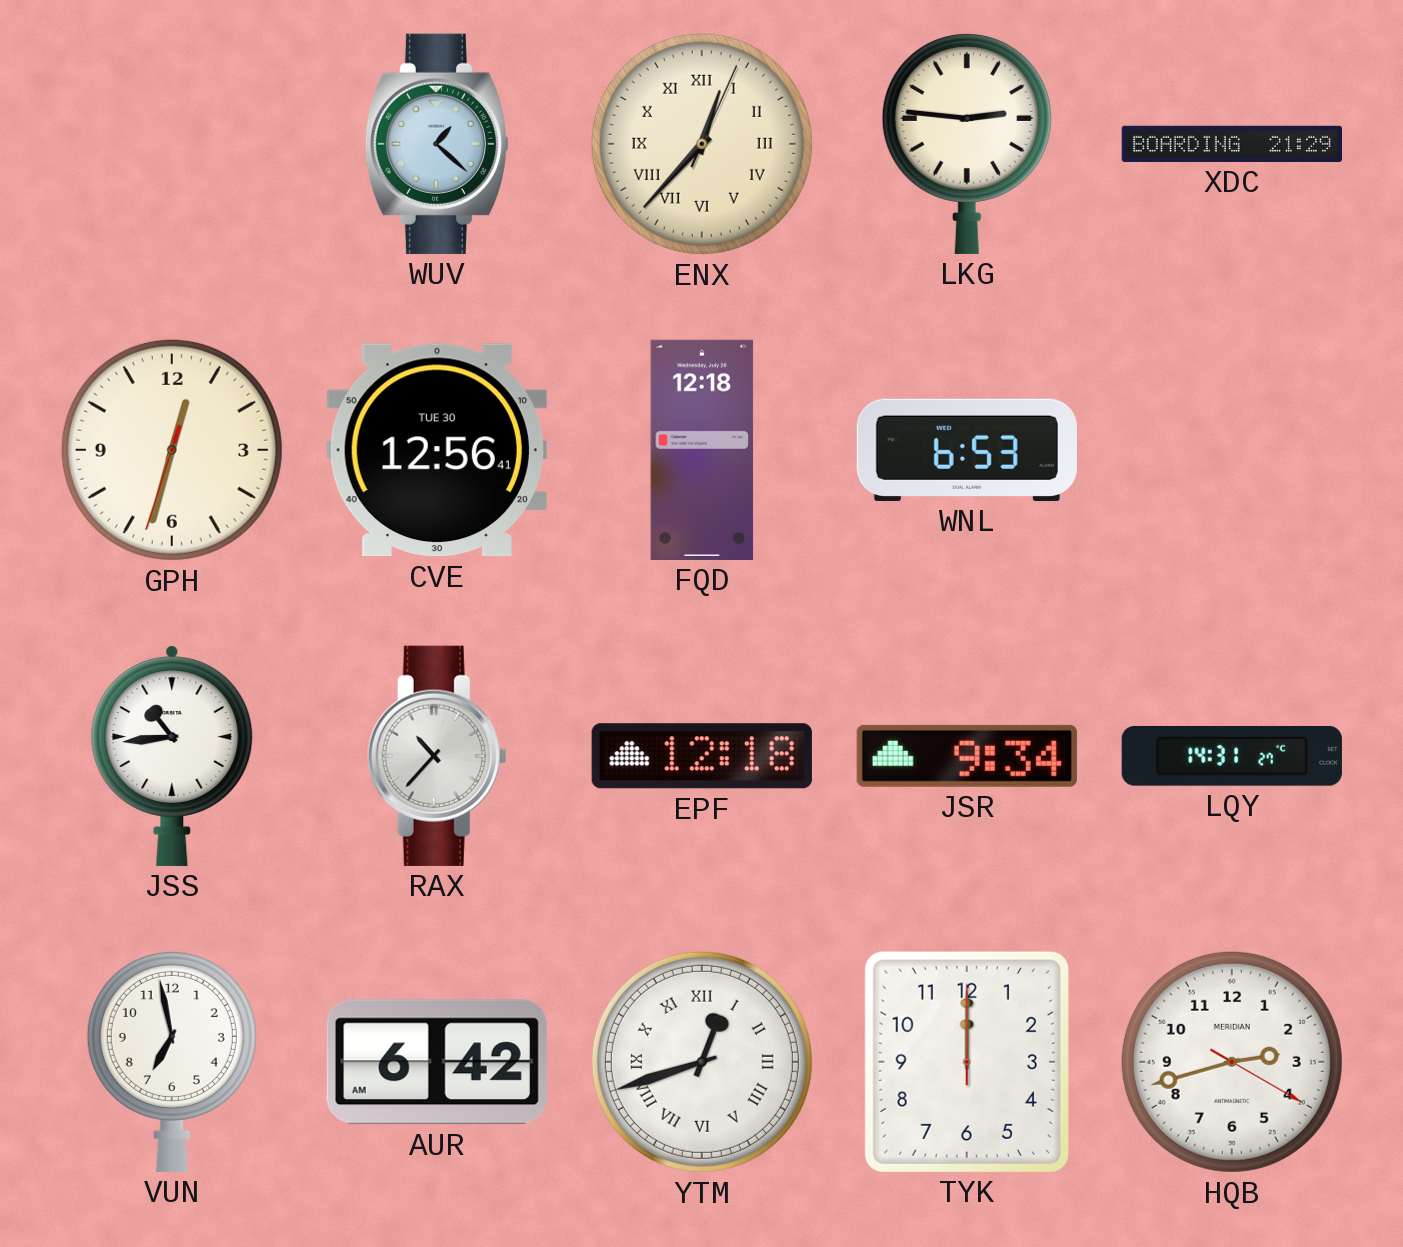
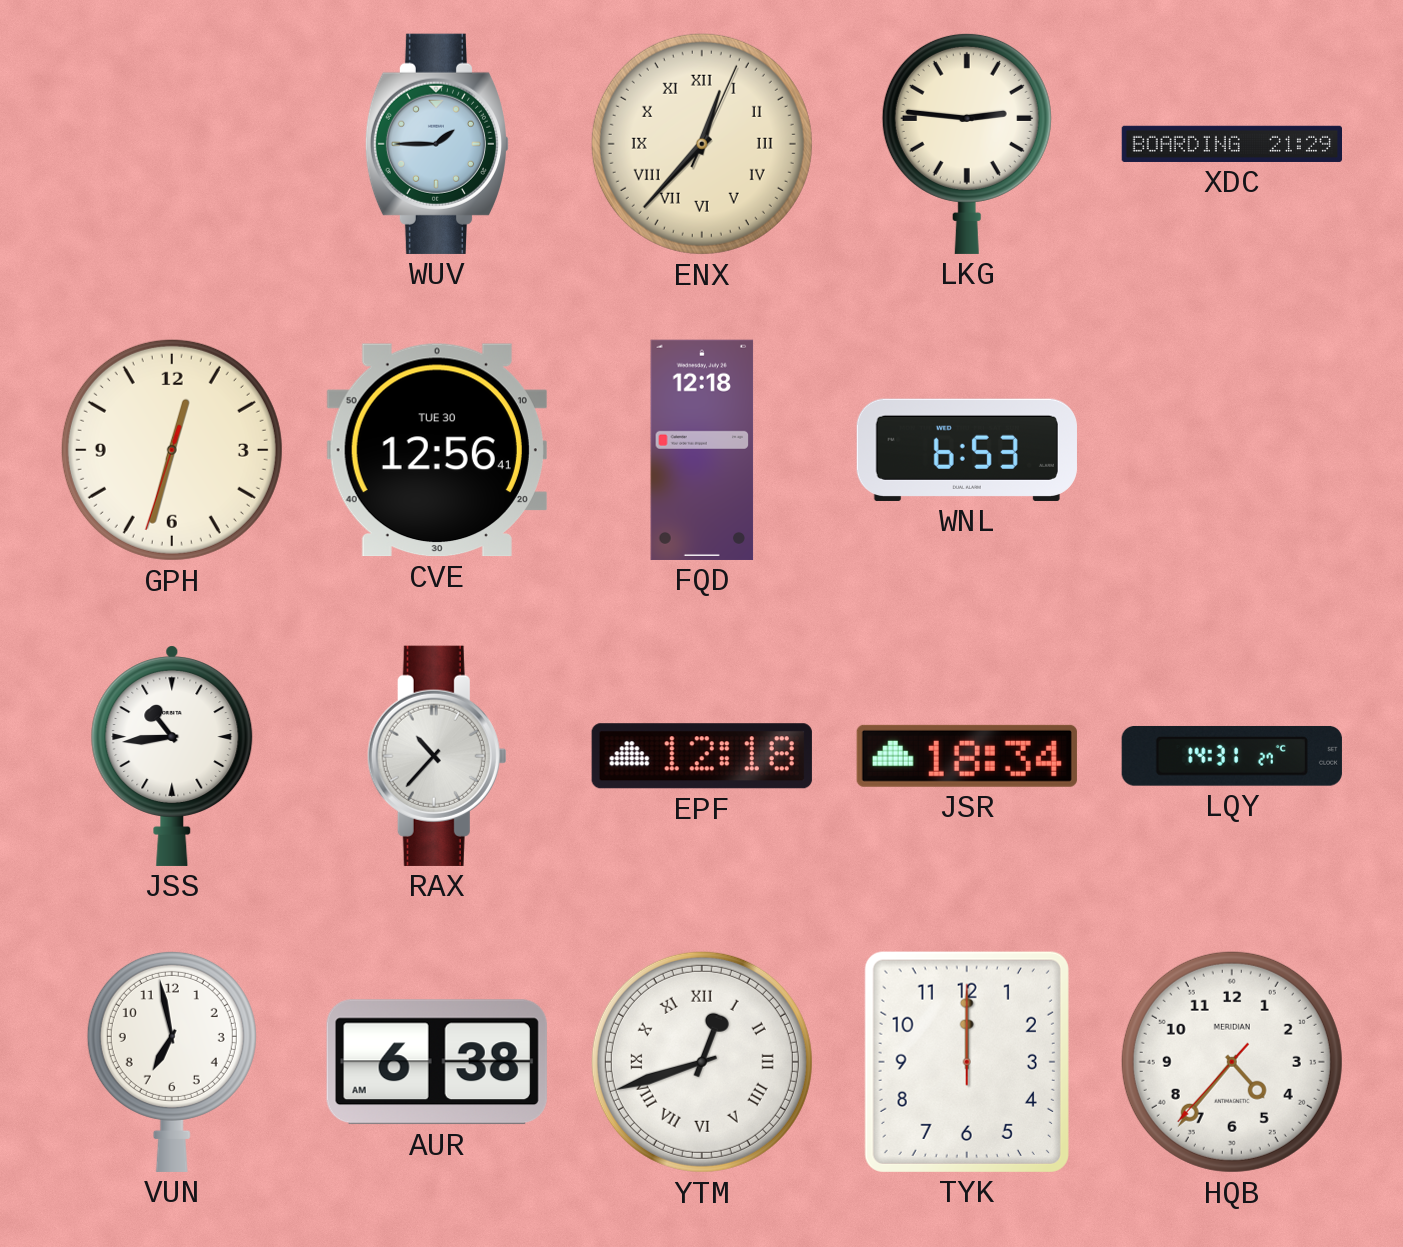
WUV: 1:22 -> 1:45
JSR: 9:34 -> 18:34
AUR: 6:42 -> 6:38
HQB: 2:42 -> 4:36
